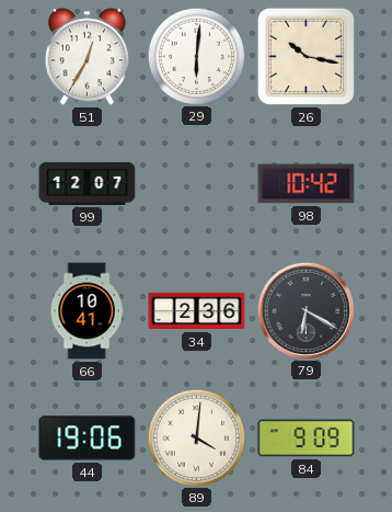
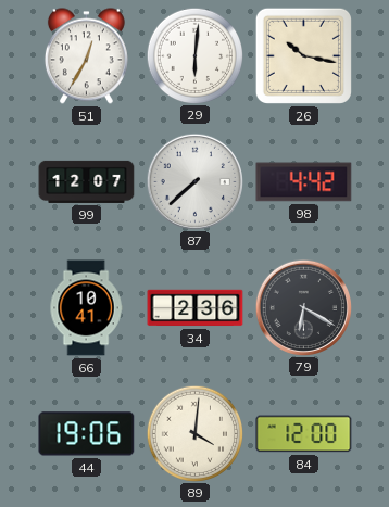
87: none -> 7:38
98: 10:42 -> 4:42
84: 9:09 -> 12:00
